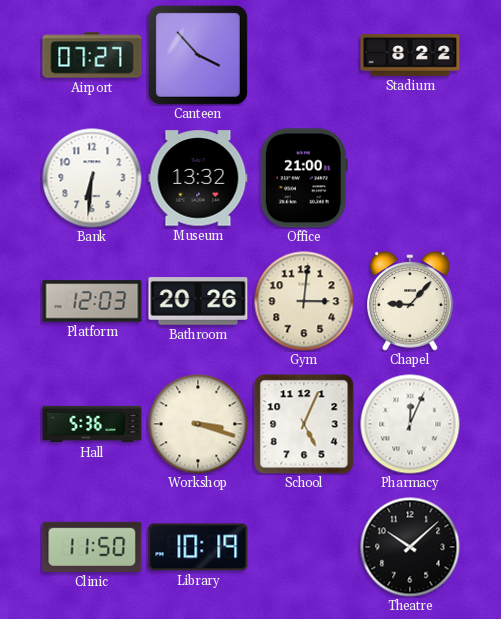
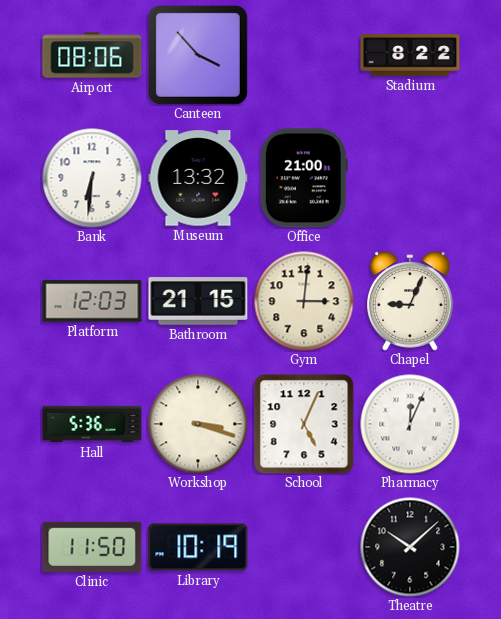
Airport: 07:27 -> 08:06
Bathroom: 20:26 -> 21:15
Chapel: 9:07 -> 9:04
